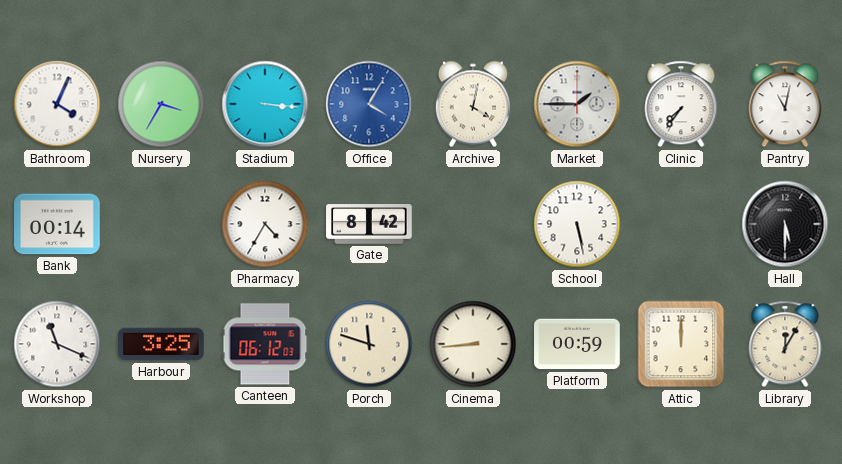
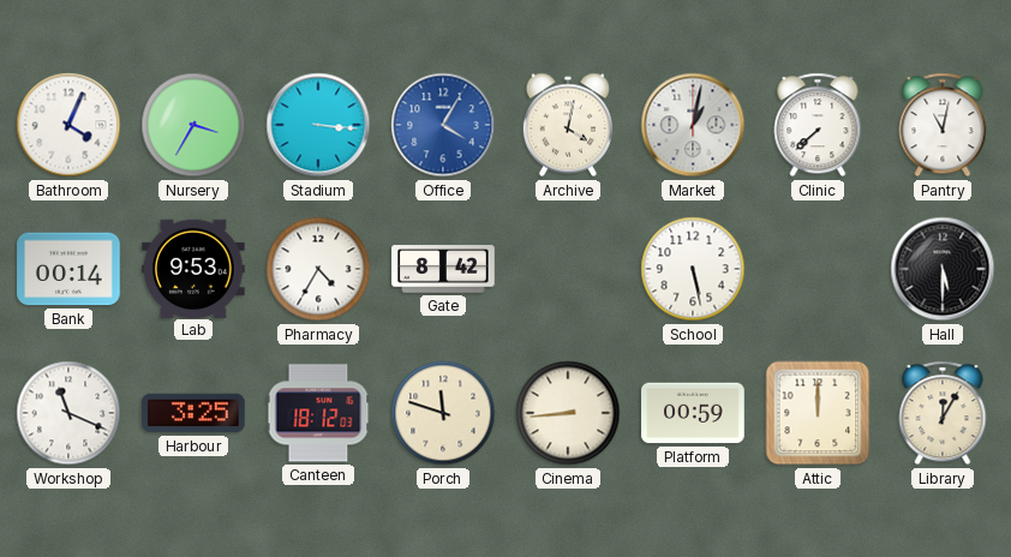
Market: 1:45 -> 1:02
Clinic: 7:36 -> 7:38
Lab: none -> 9:53
Canteen: 06:12 -> 18:12
